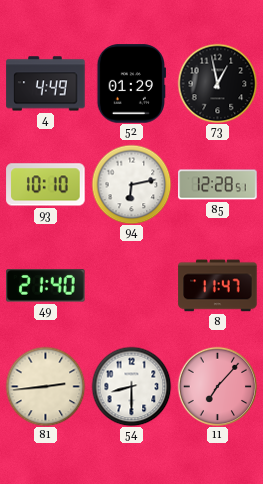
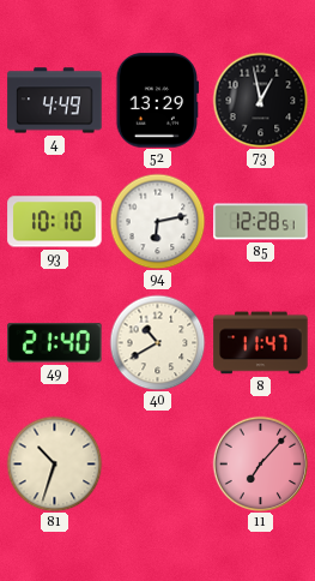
52: 01:29 -> 13:29
40: none -> 10:40
81: 2:44 -> 10:33
54: 8:30 -> none
